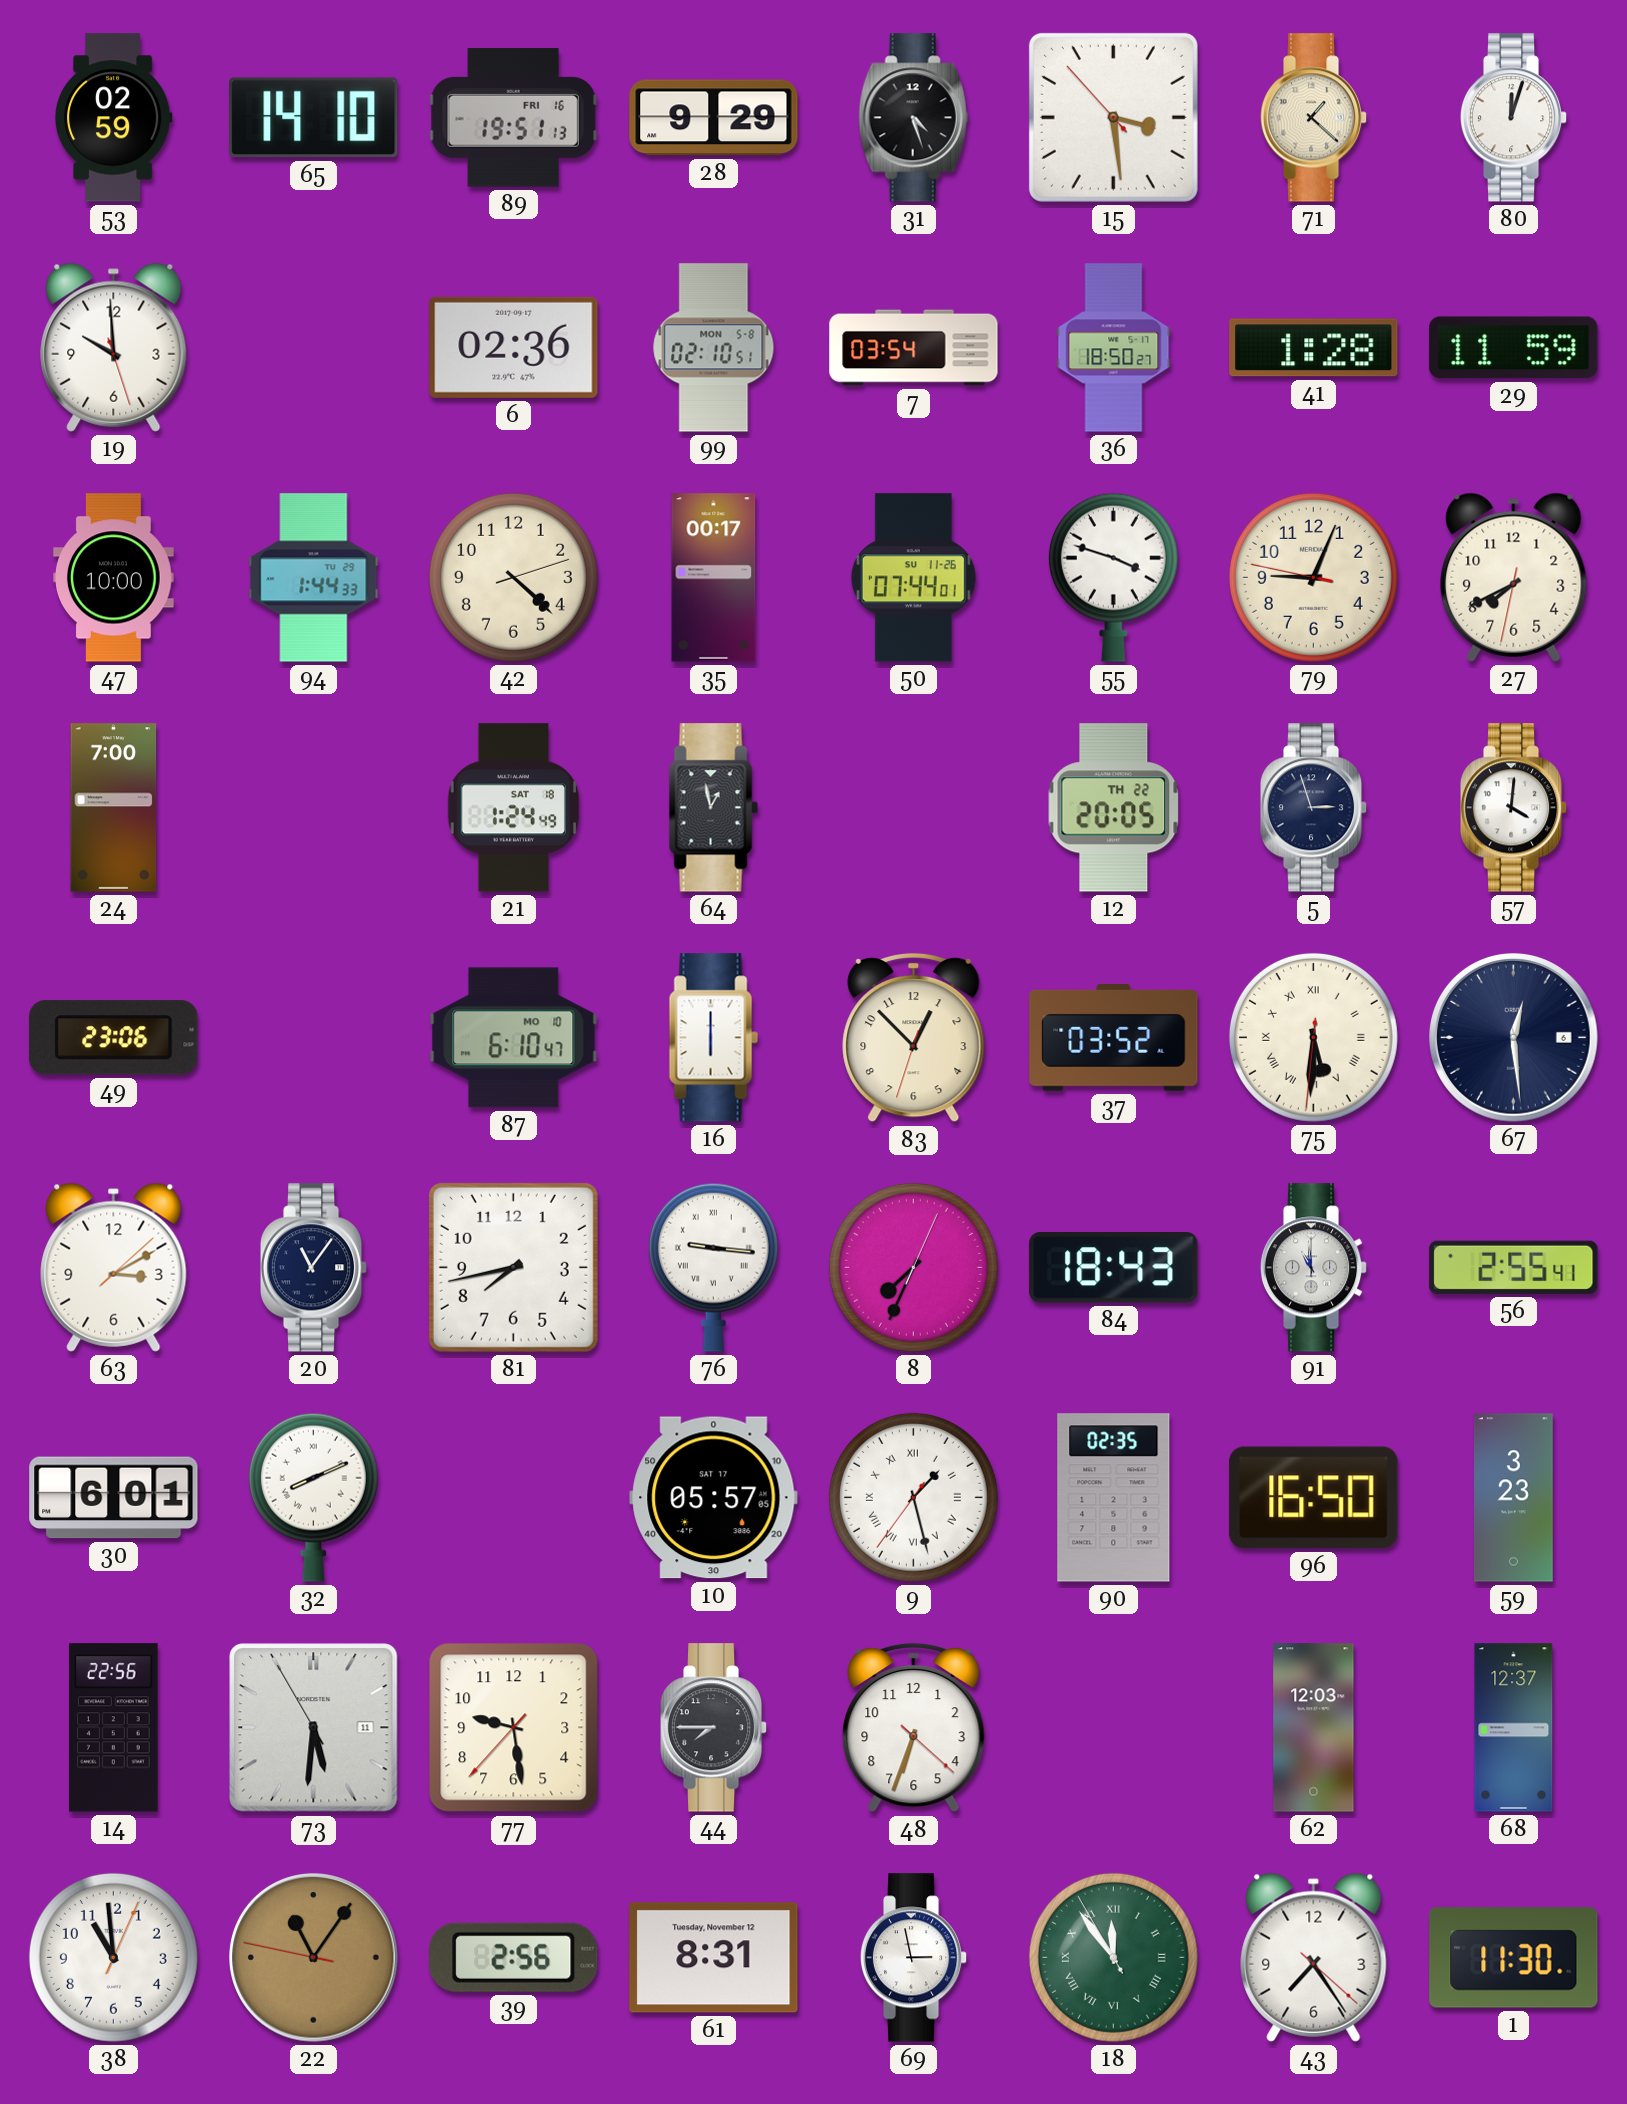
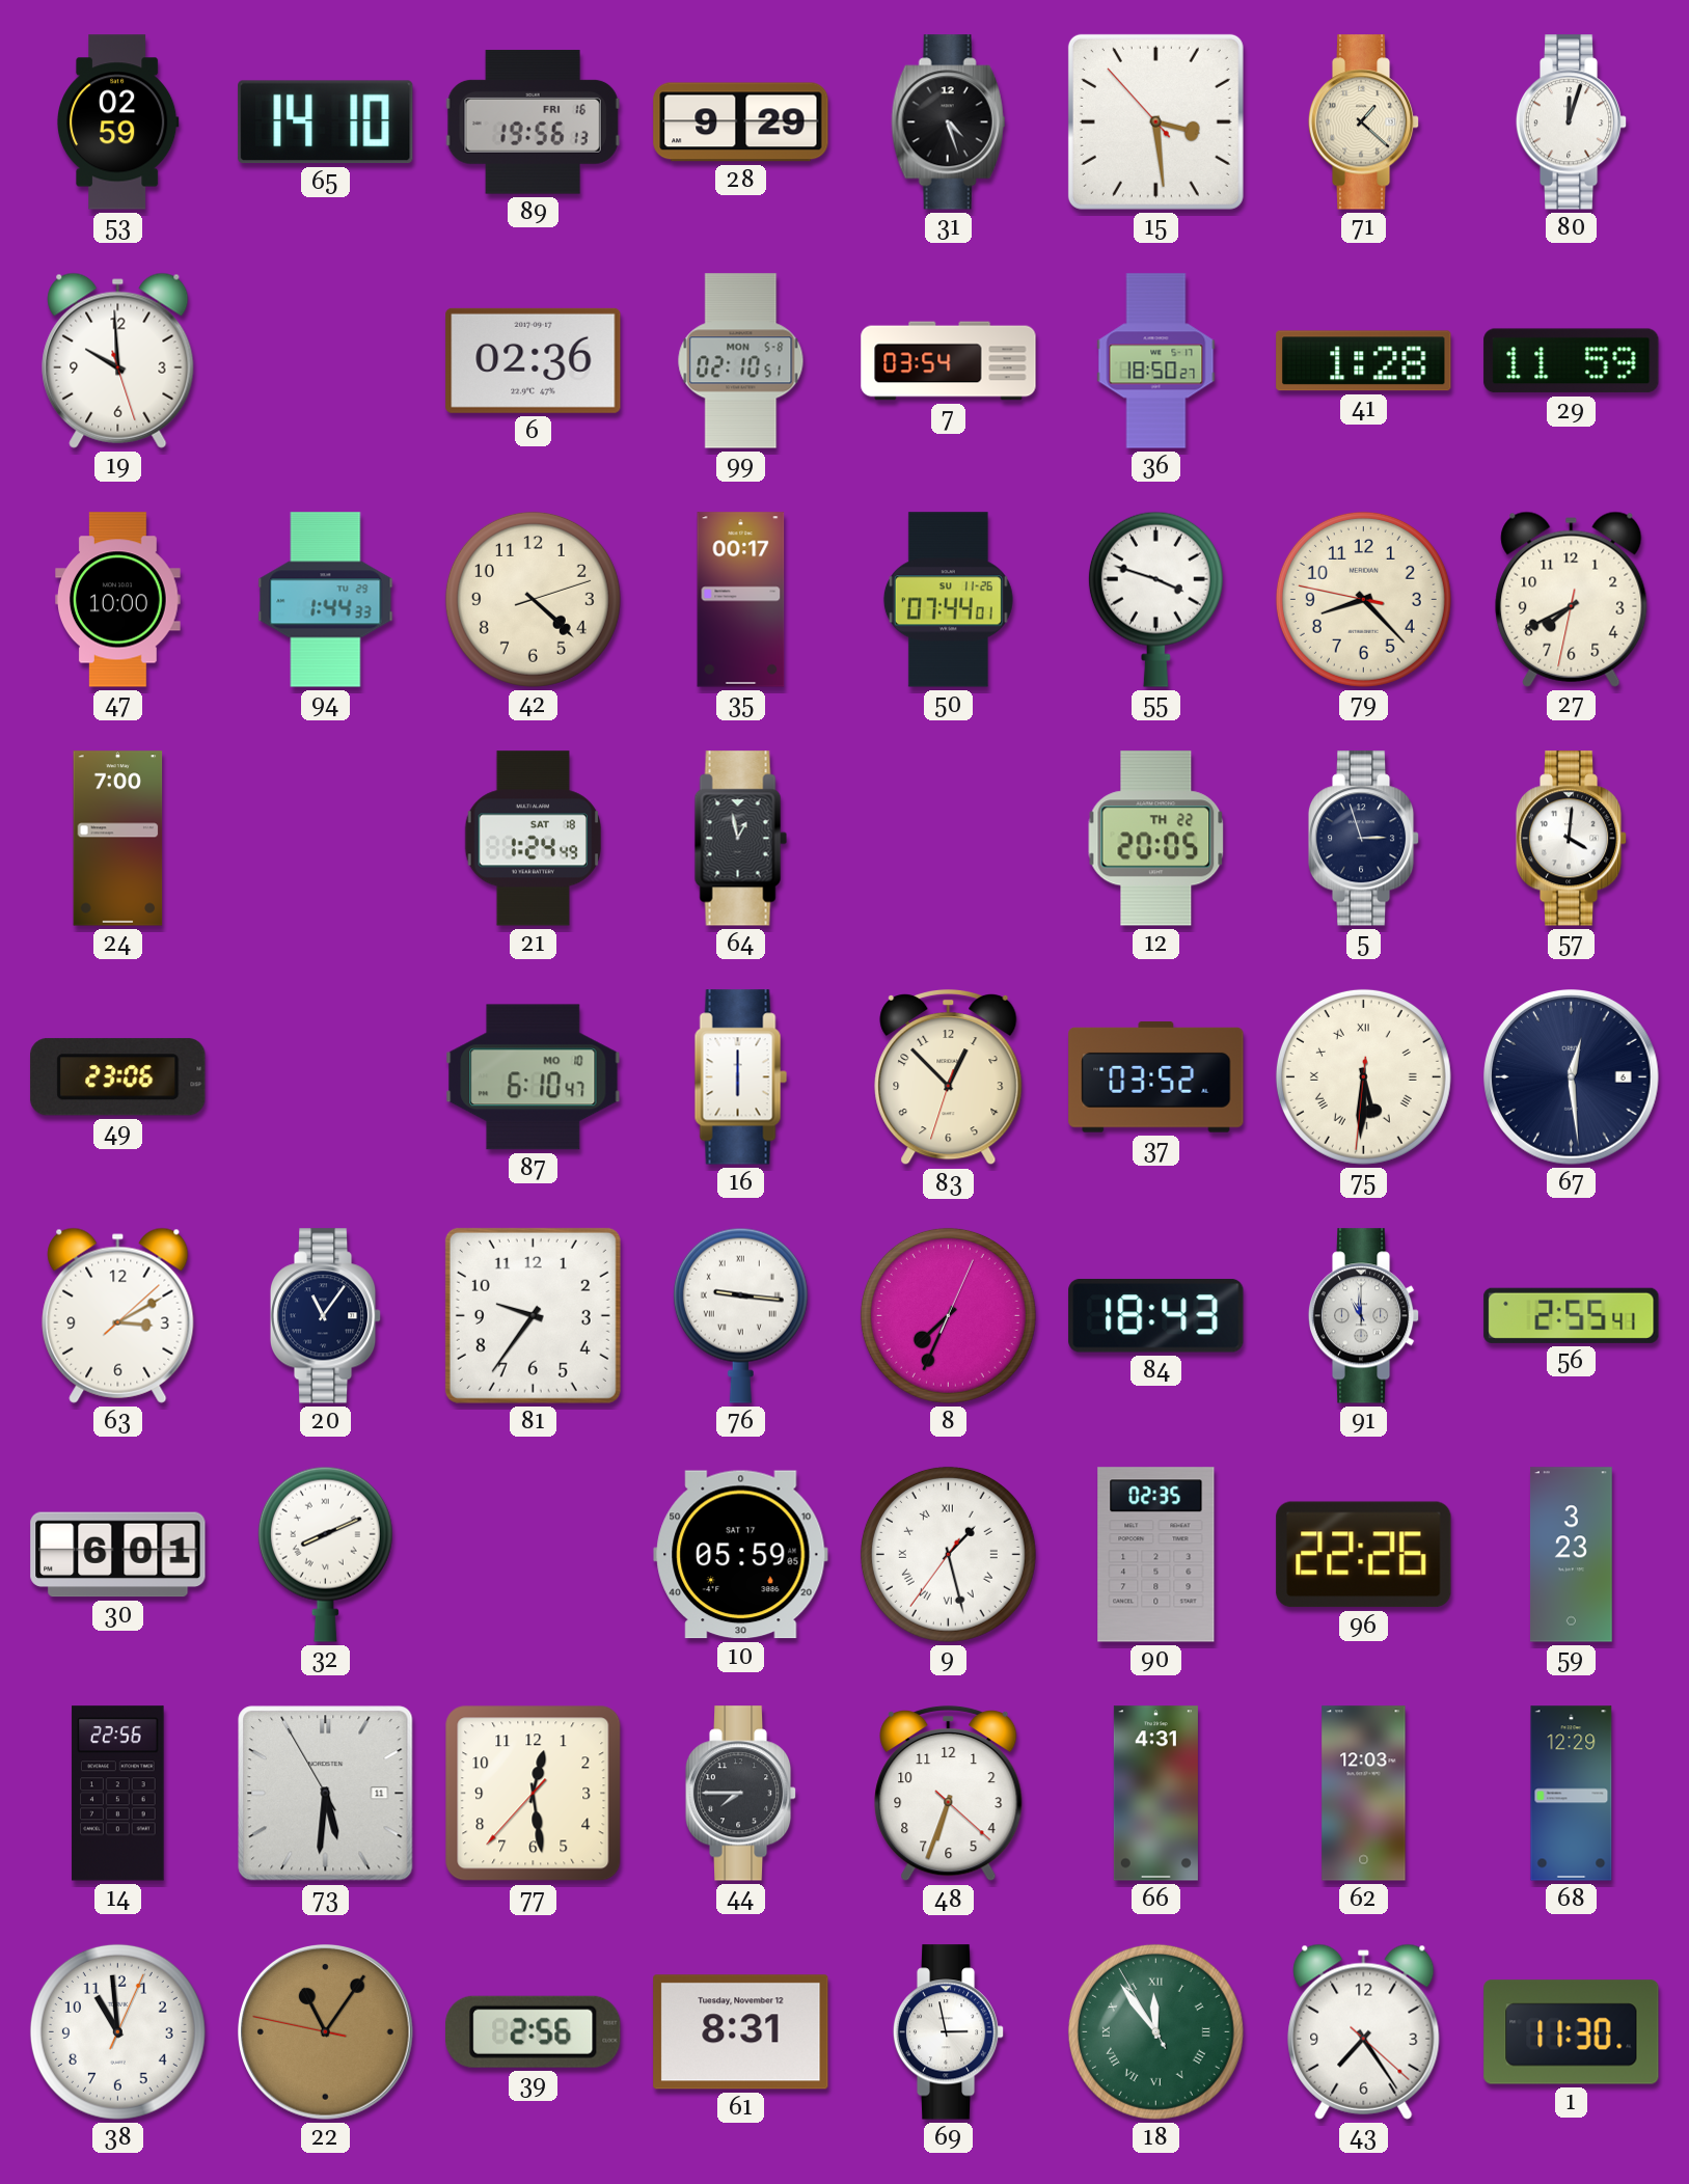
89: 19:51 -> 19:56
79: 9:03 -> 8:22
81: 7:43 -> 9:36
10: 05:57 -> 05:59
96: 16:50 -> 22:26
77: 9:28 -> 12:28
66: none -> 4:31
68: 12:37 -> 12:29
